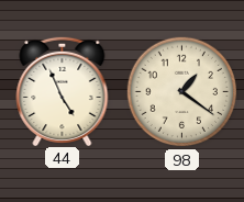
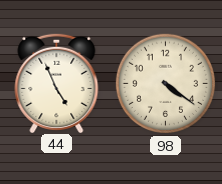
98: 1:21 -> 4:21
